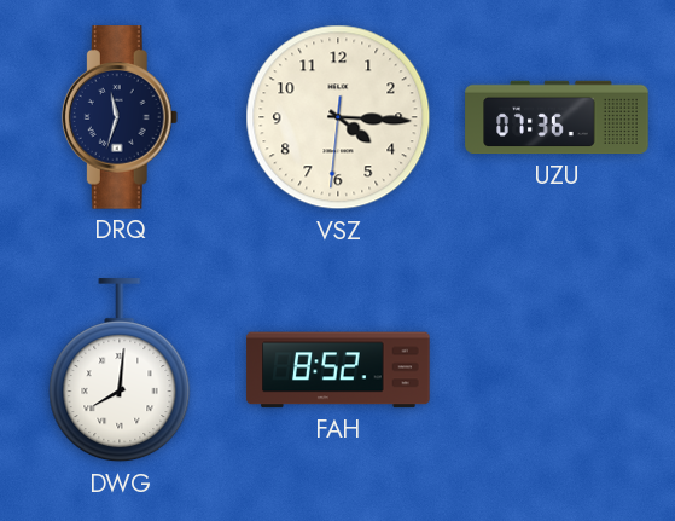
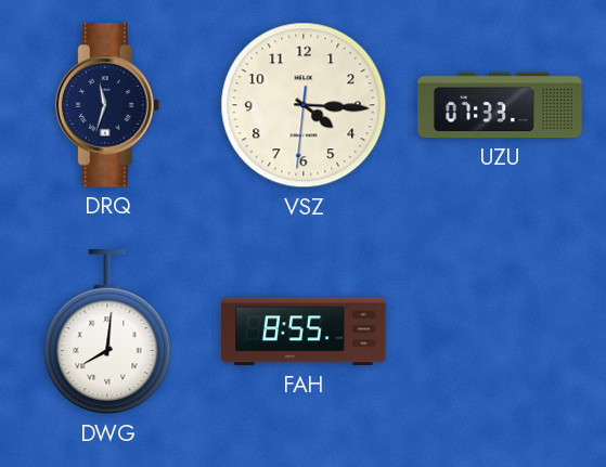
UZU: 07:36 -> 07:33
FAH: 8:52 -> 8:55
